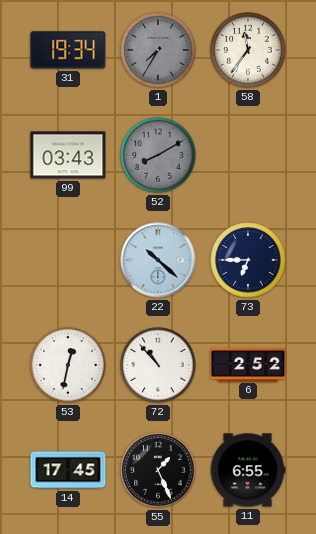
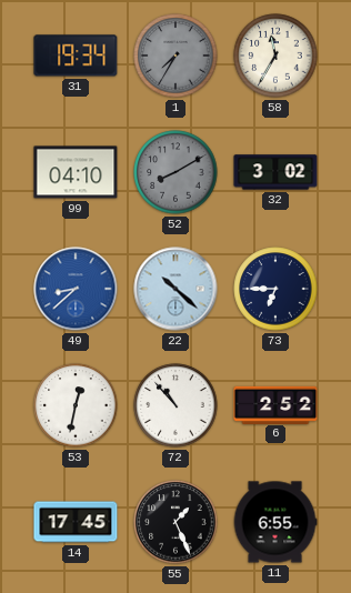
58: 11:36 -> 11:35
99: 03:43 -> 04:10
32: none -> 3:02
49: none -> 8:38
